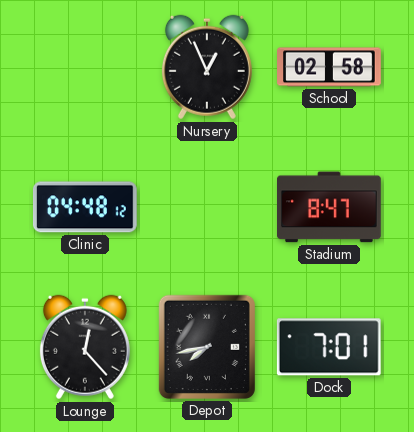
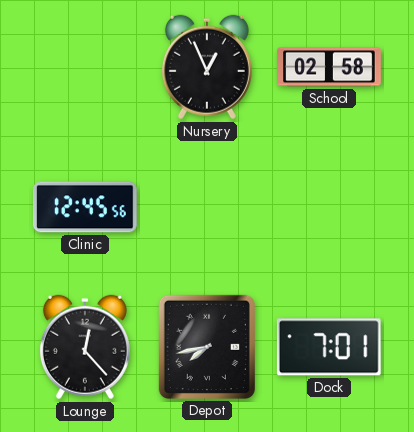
Clinic: 04:48 -> 12:45
Stadium: 8:47 -> none
